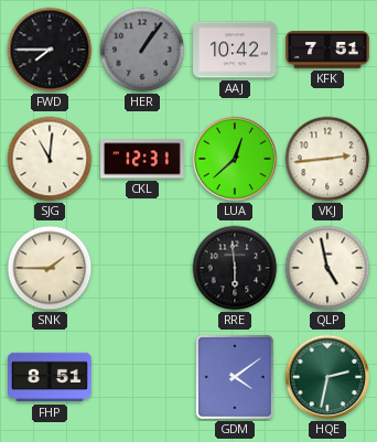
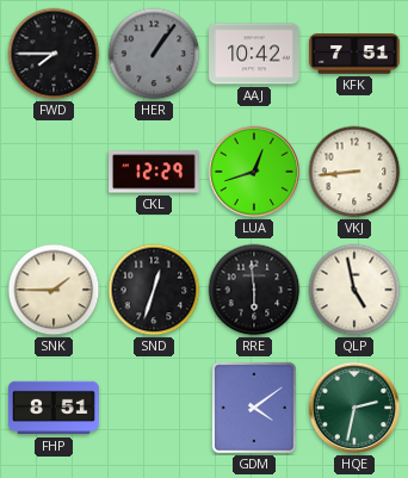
SJG: 11:01 -> none
CKL: 12:31 -> 12:29
LUA: 12:38 -> 12:42
VKJ: 2:44 -> 8:44
SND: none -> 12:33
